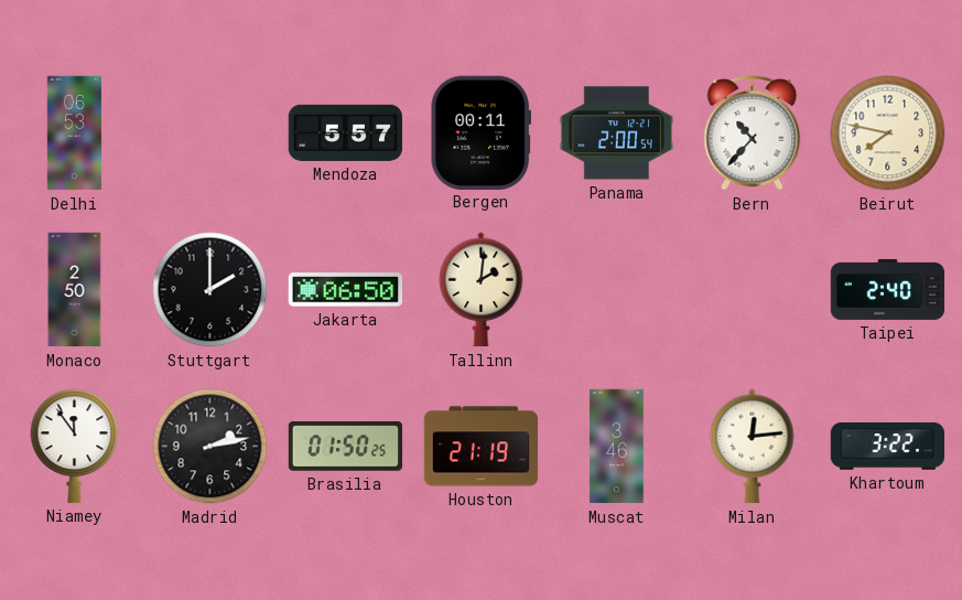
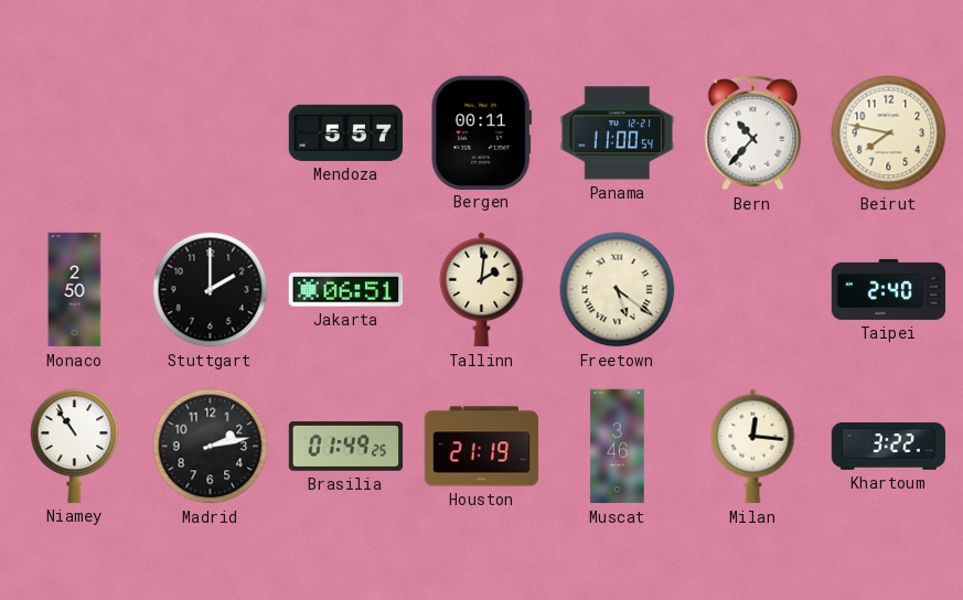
Delhi: 06:53 -> none
Panama: 2:00 -> 11:00
Jakarta: 06:50 -> 06:51
Freetown: none -> 5:21
Niamey: 11:54 -> 10:54
Brasilia: 01:50 -> 01:49
Milan: 12:14 -> 12:16
